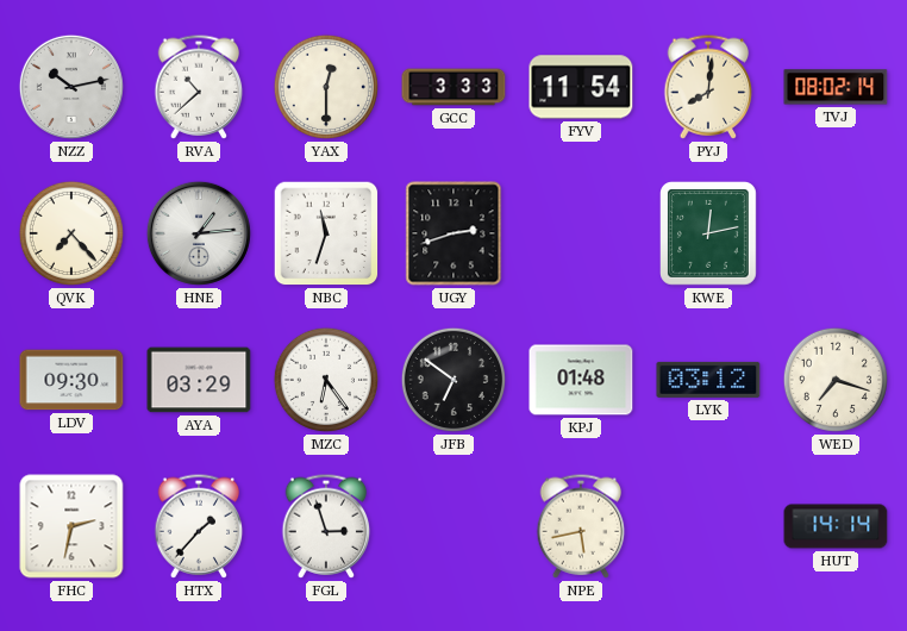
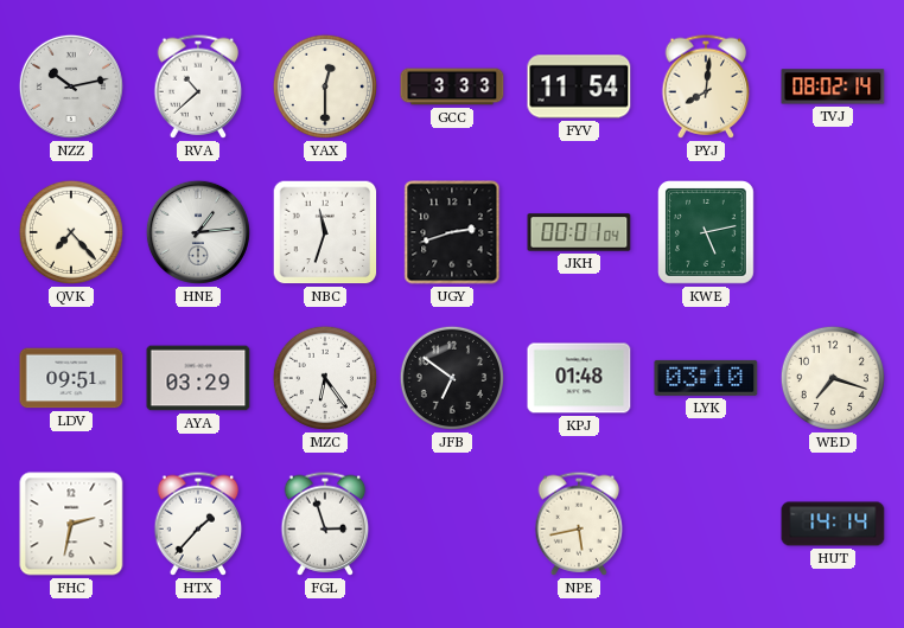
JKH: none -> 00:01
KWE: 12:13 -> 5:13
LDV: 09:30 -> 09:51
LYK: 03:12 -> 03:10
